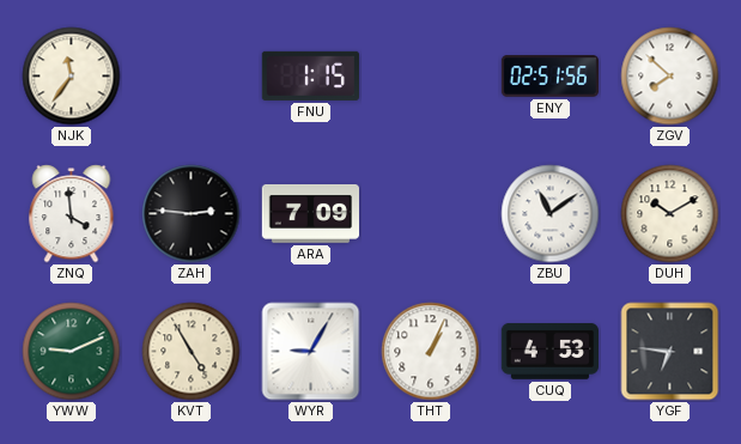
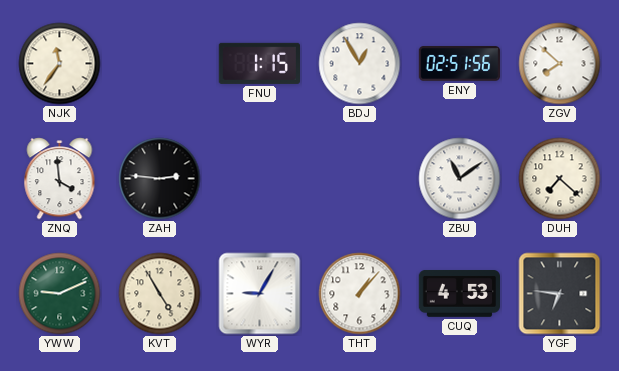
BDJ: none -> 12:55
ARA: 7:09 -> none
DUH: 10:10 -> 7:22
THT: 1:04 -> 1:07
